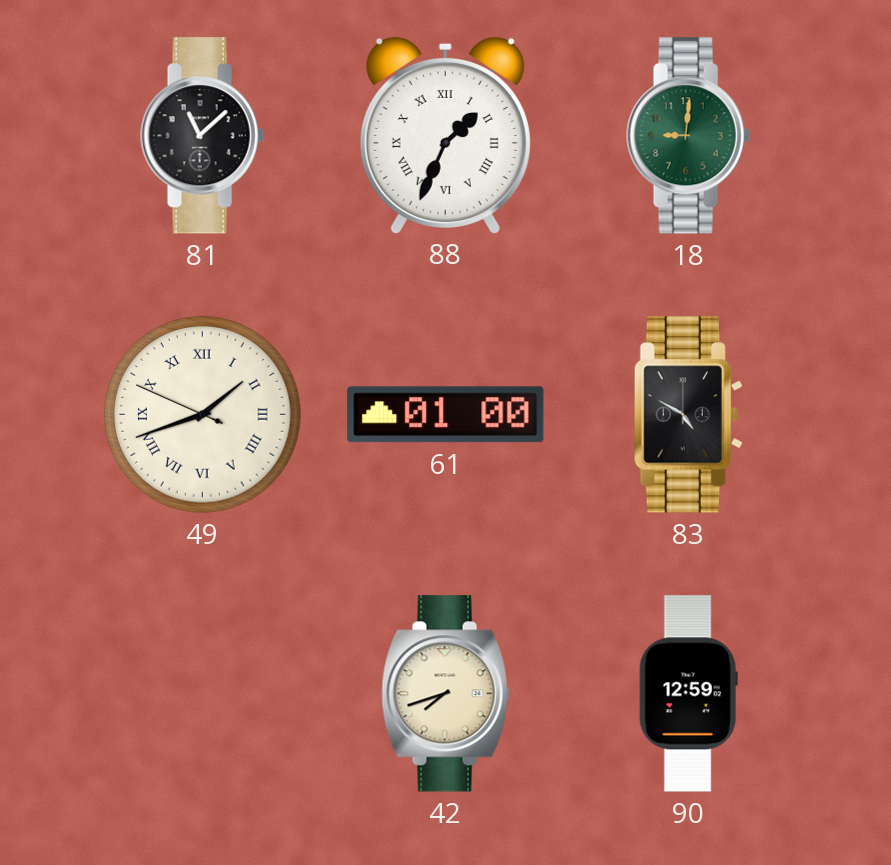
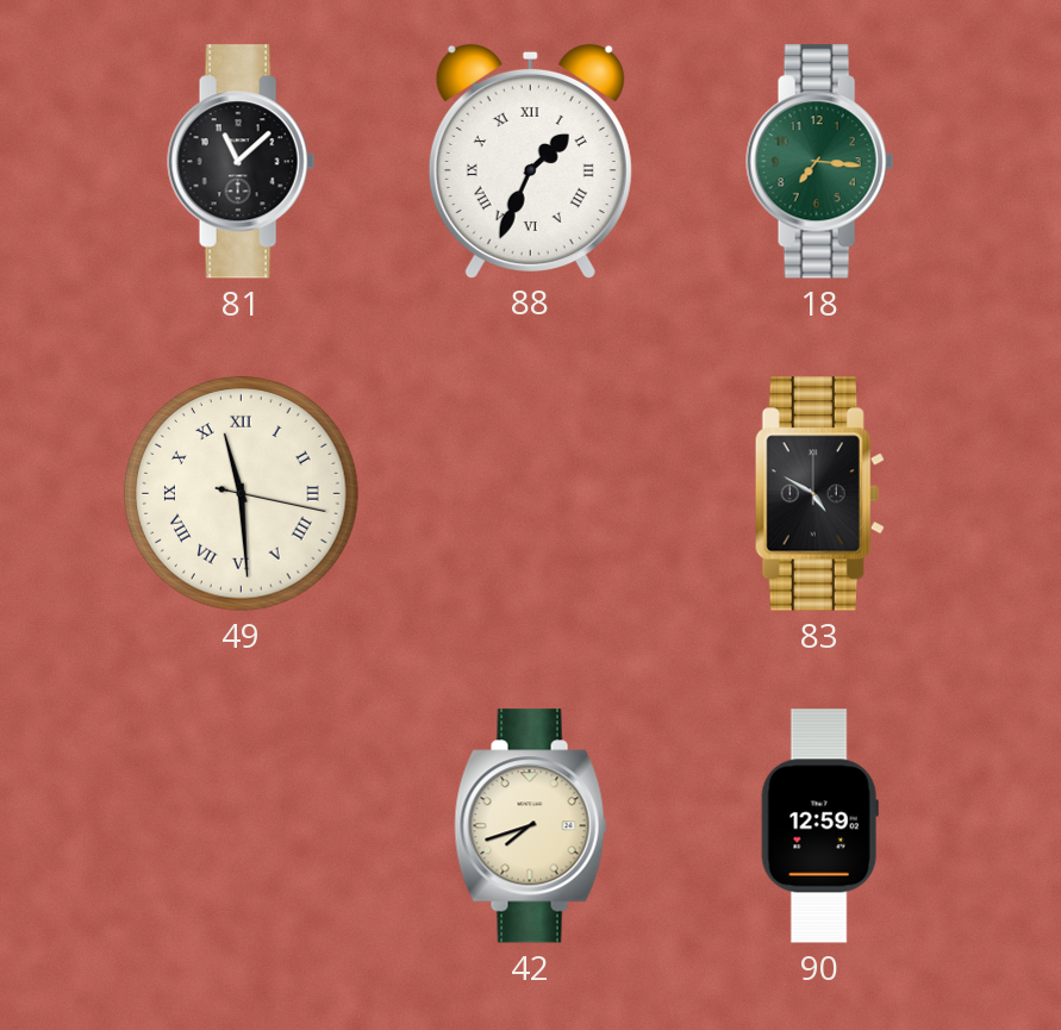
18: 9:01 -> 7:16
49: 1:41 -> 11:29
61: 01:00 -> none
